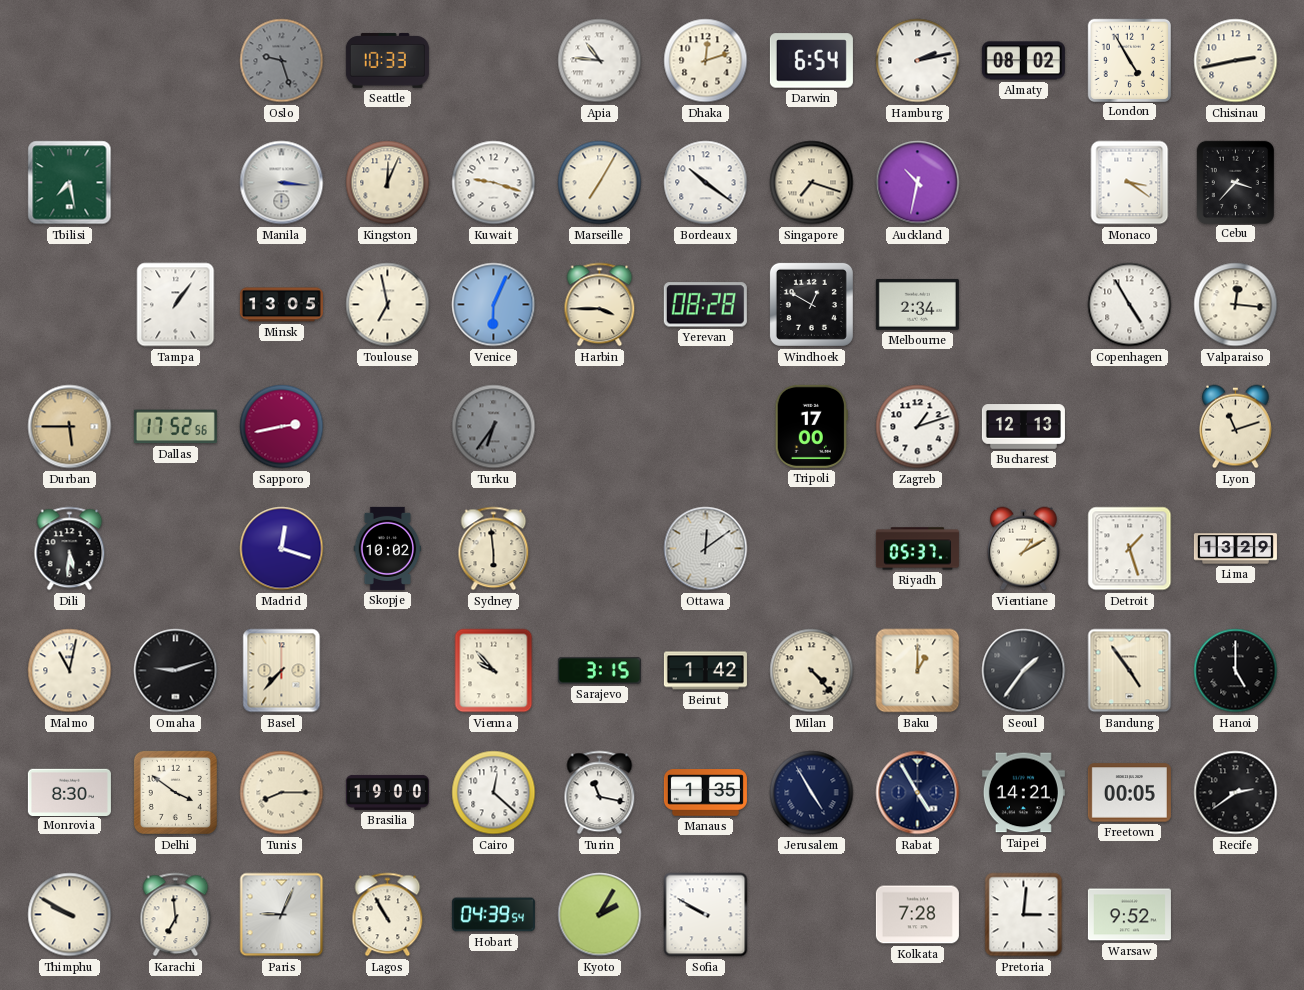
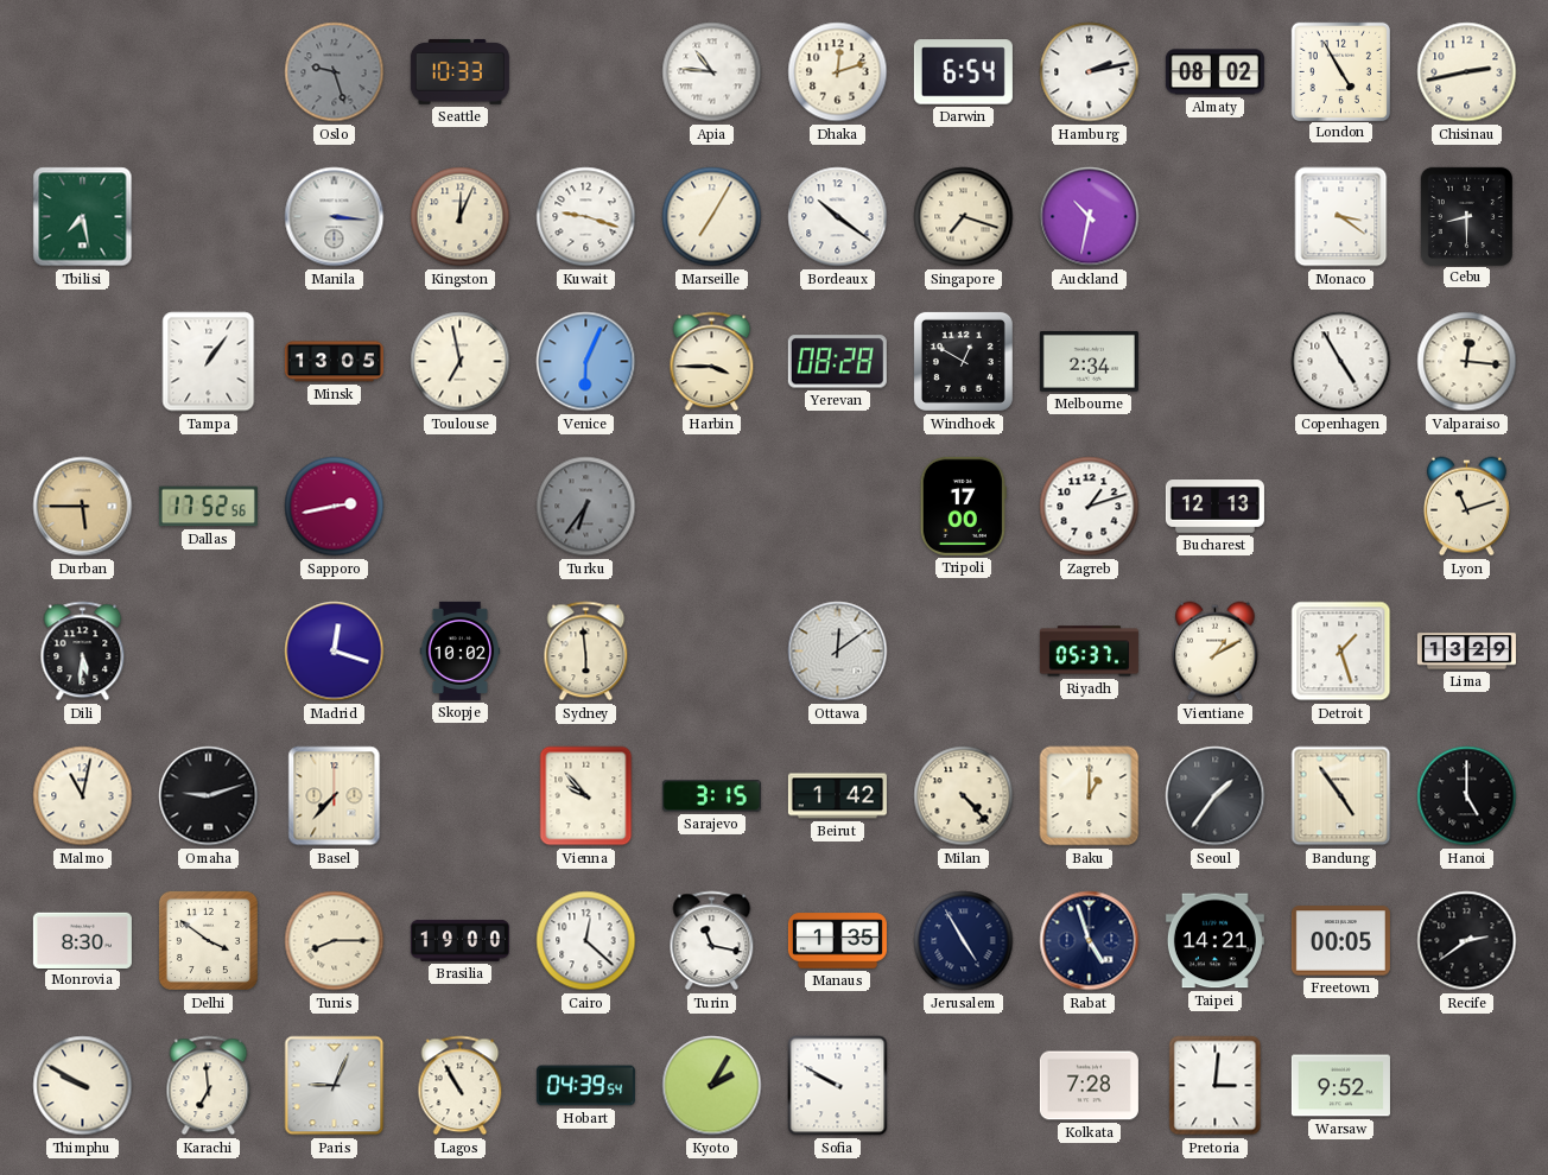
Cebu: 3:37 -> 8:30
Rabat: 4:55 -> 4:57
